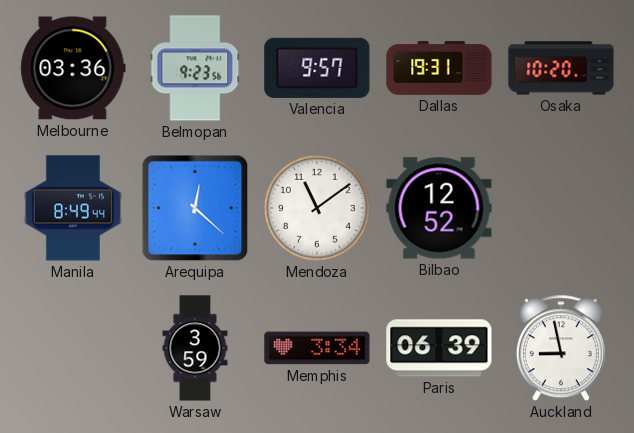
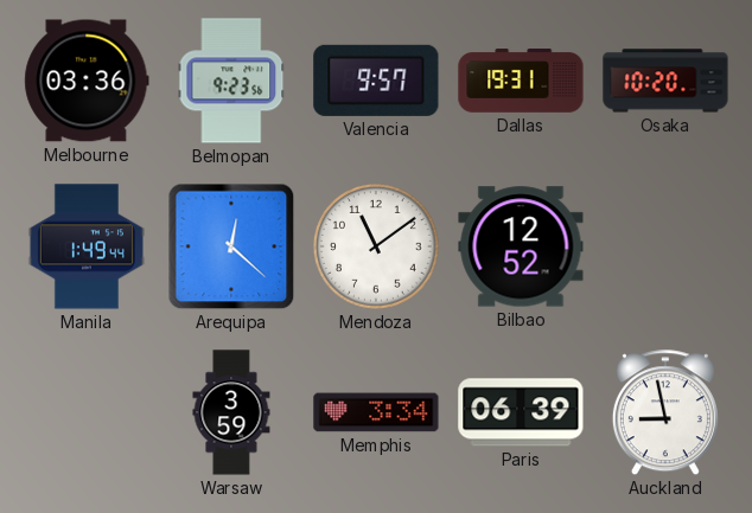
Manila: 8:49 -> 1:49
